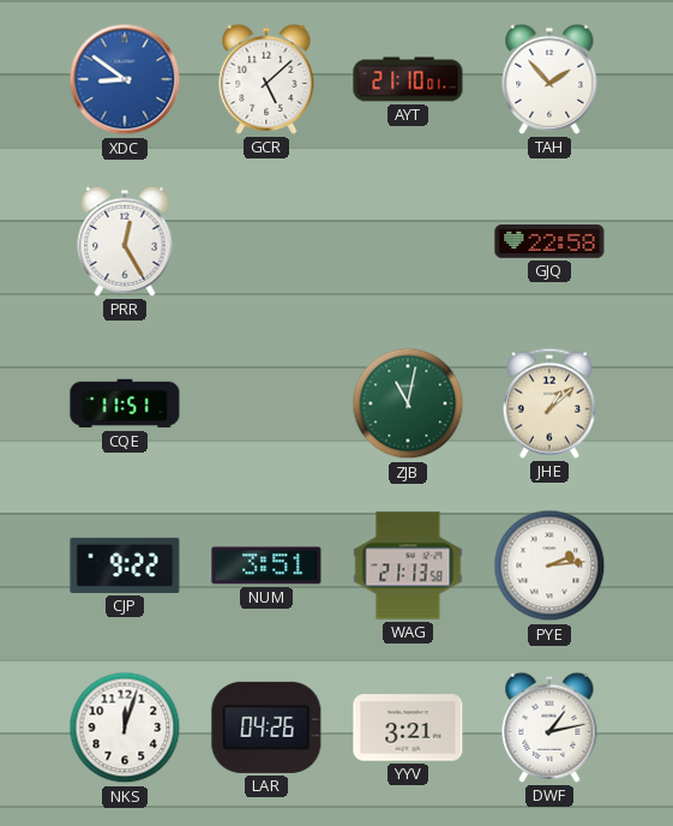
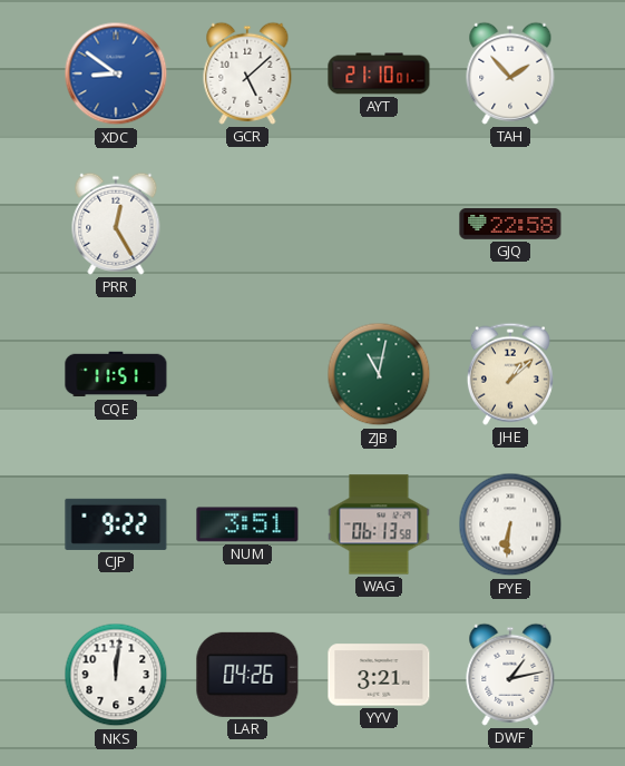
WAG: 21:13 -> 06:13
PYE: 2:14 -> 6:31
NKS: 12:03 -> 12:01
